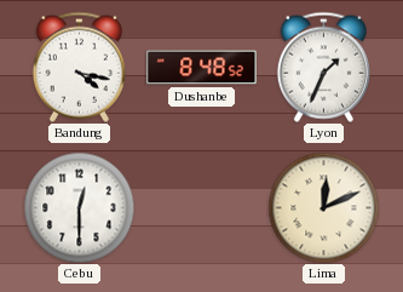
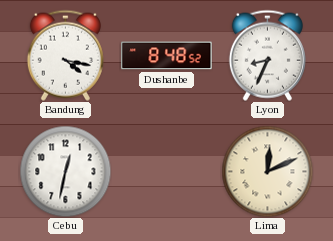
Lyon: 1:34 -> 8:34
Cebu: 12:30 -> 12:32
